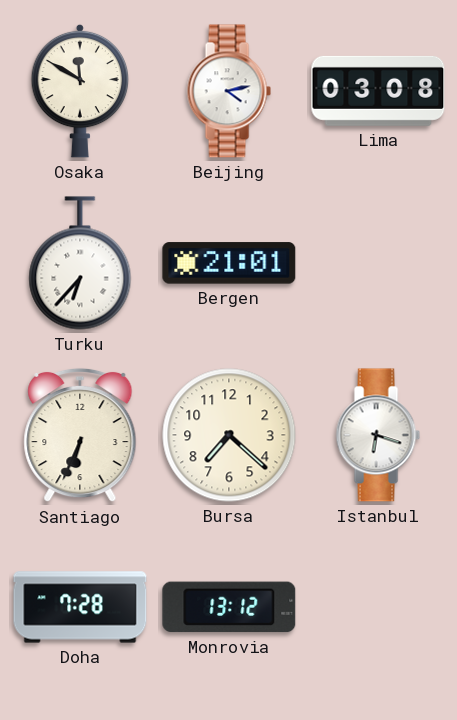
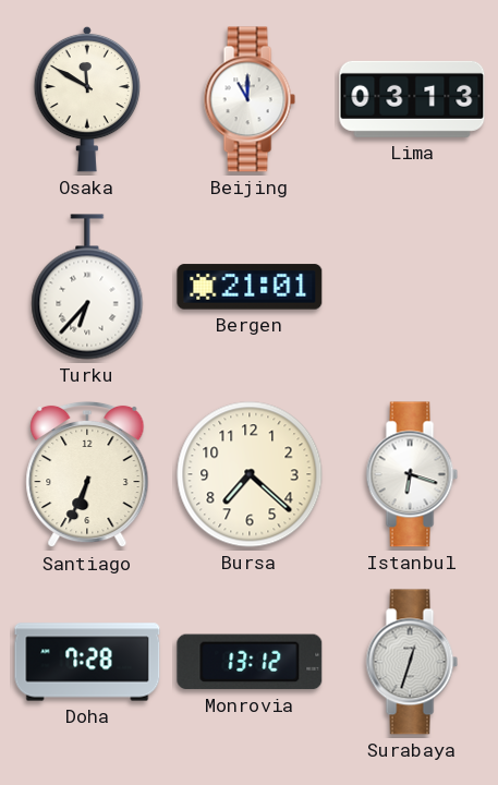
Beijing: 4:13 -> 11:00
Lima: 03:08 -> 03:13
Surabaya: none -> 12:33
